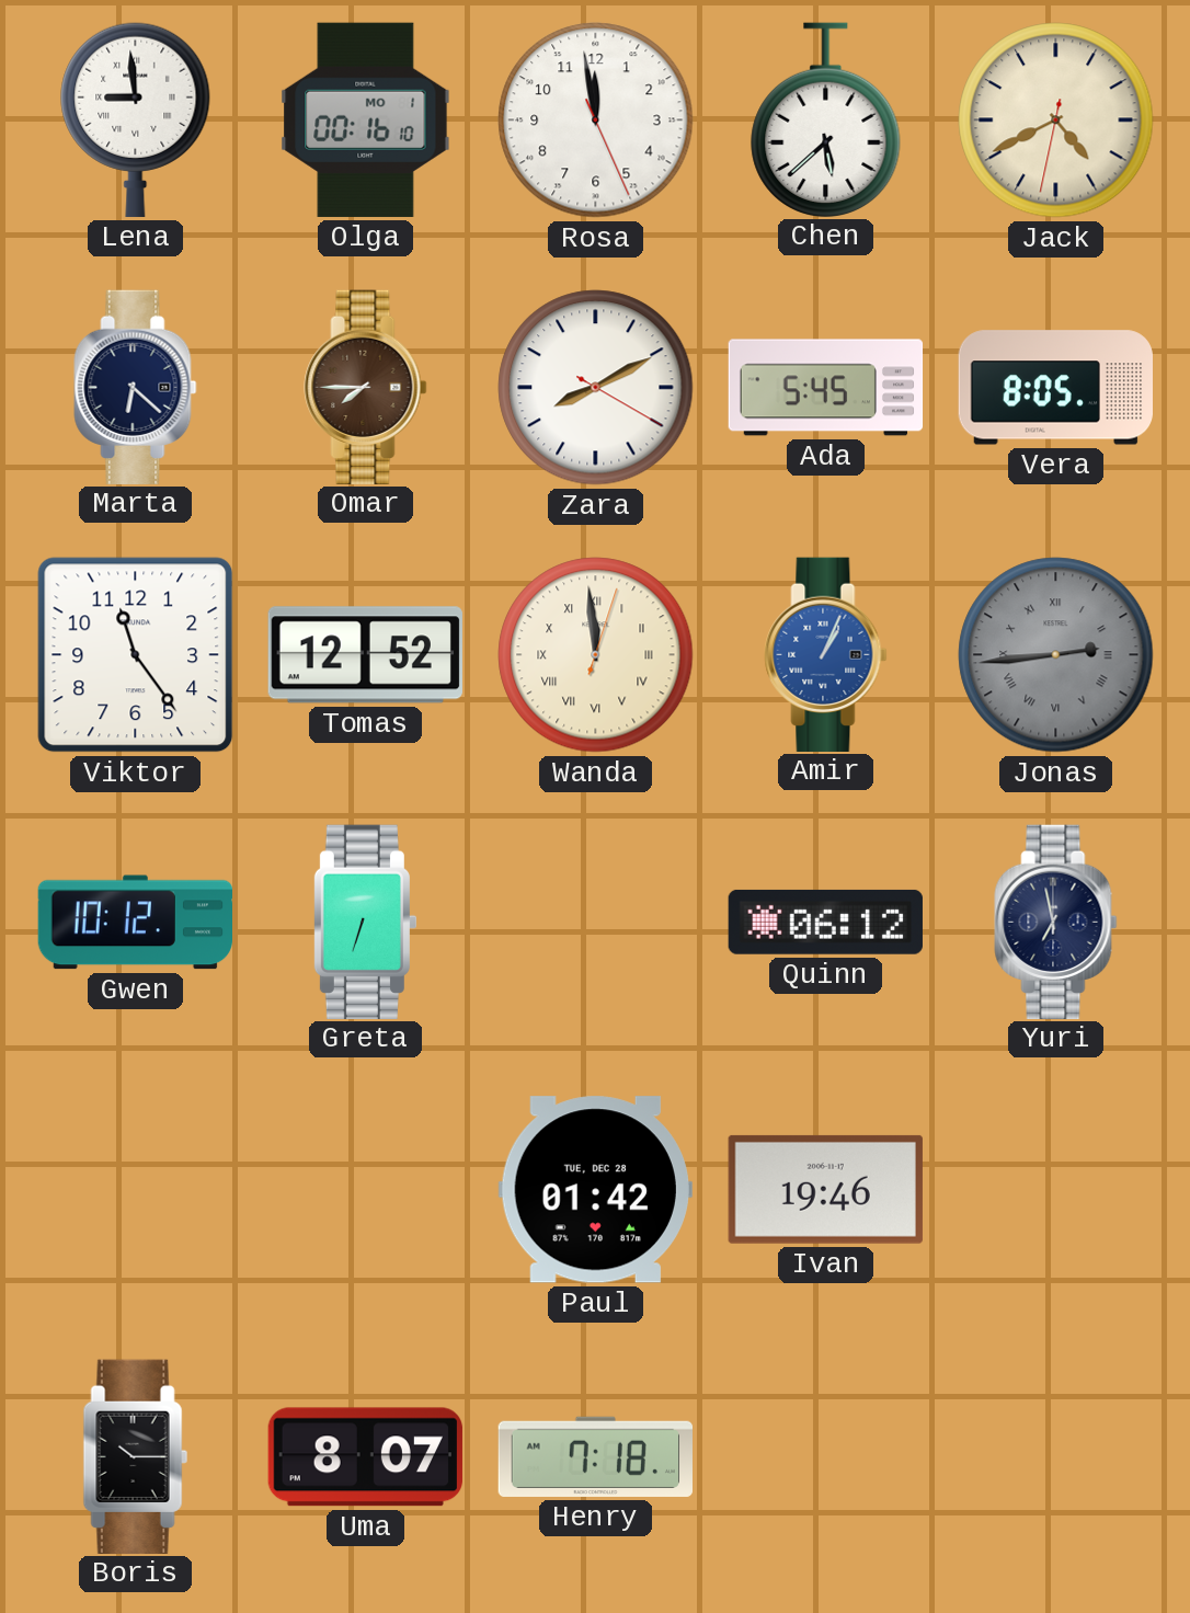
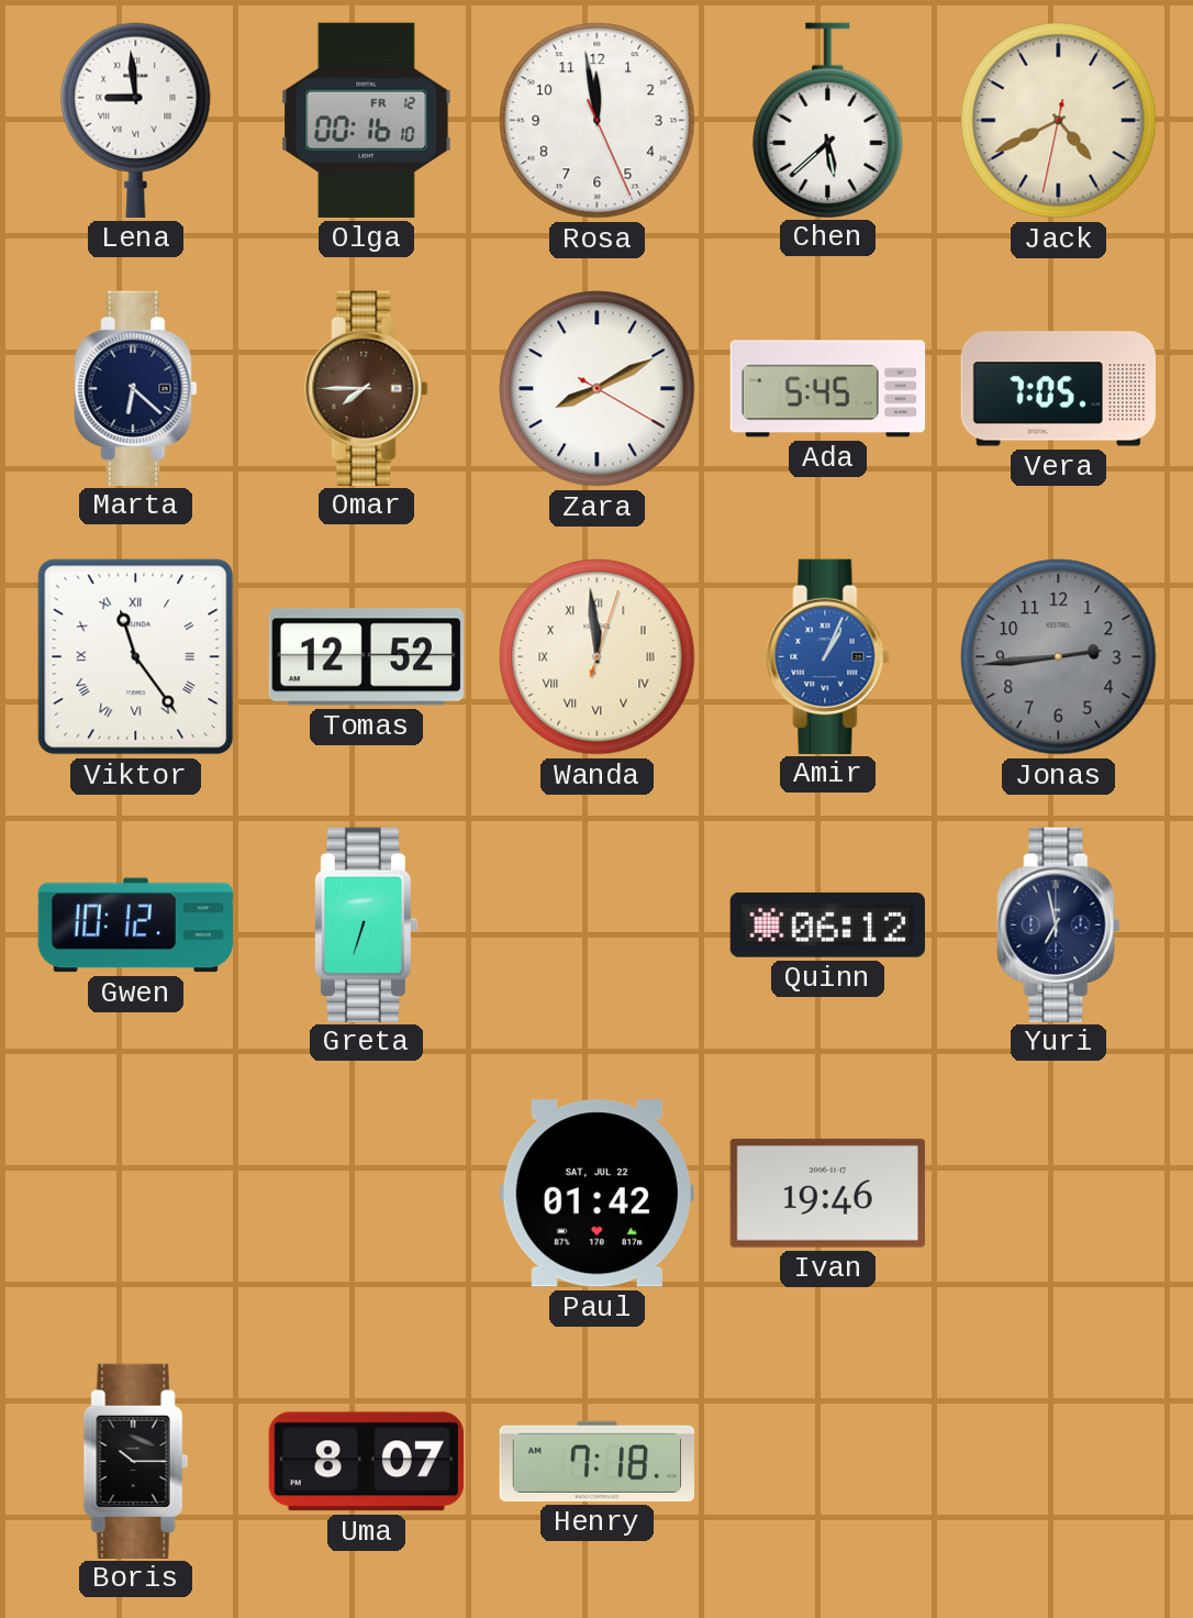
Olga date: MO 1 -> FR 12
Vera: 8:05 -> 7:05
Viktor numerals: Arabic -> Roman
Jonas numerals: Roman -> Arabic
Paul date: TUE, DEC 28 -> SAT, JUL 22
